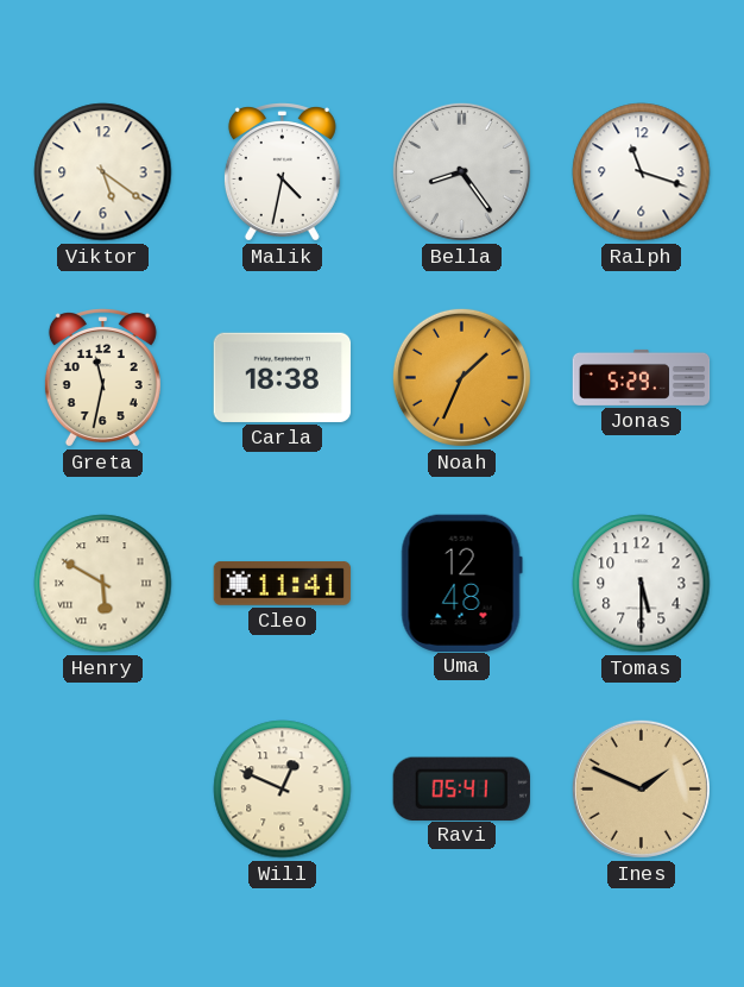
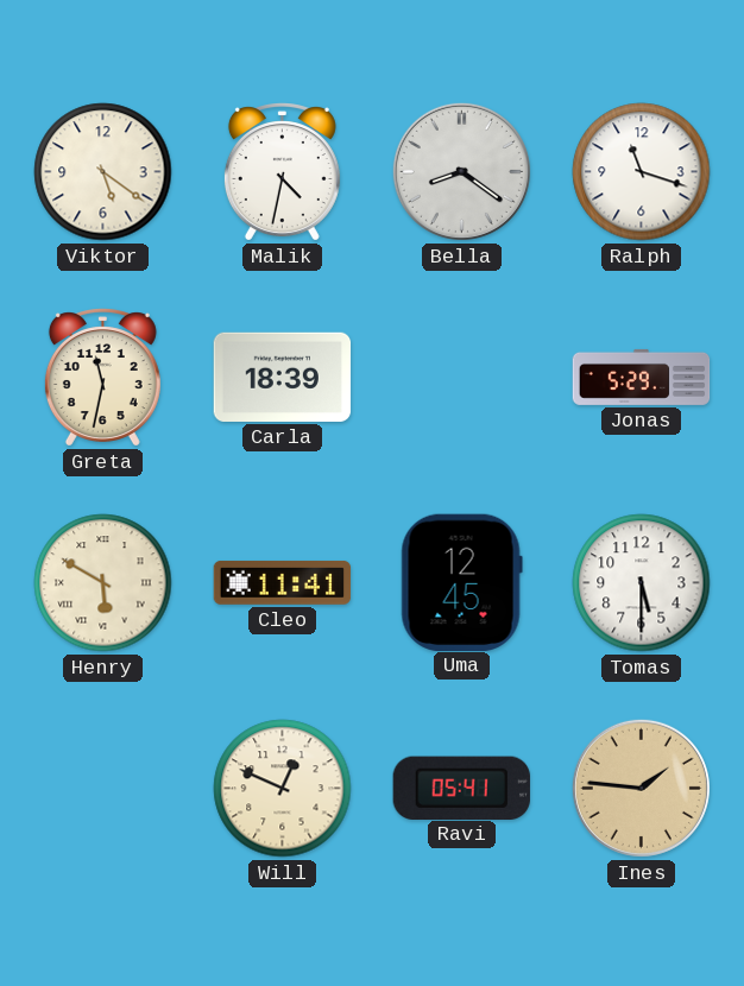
Bella: 8:24 -> 8:21
Carla: 18:38 -> 18:39
Noah: 1:34 -> none
Uma: 12:48 -> 12:45
Ines: 1:49 -> 1:46
